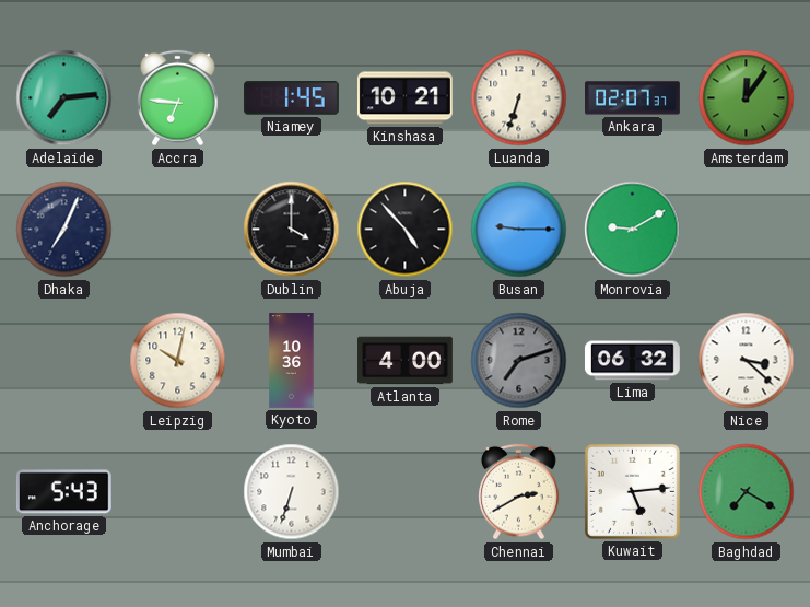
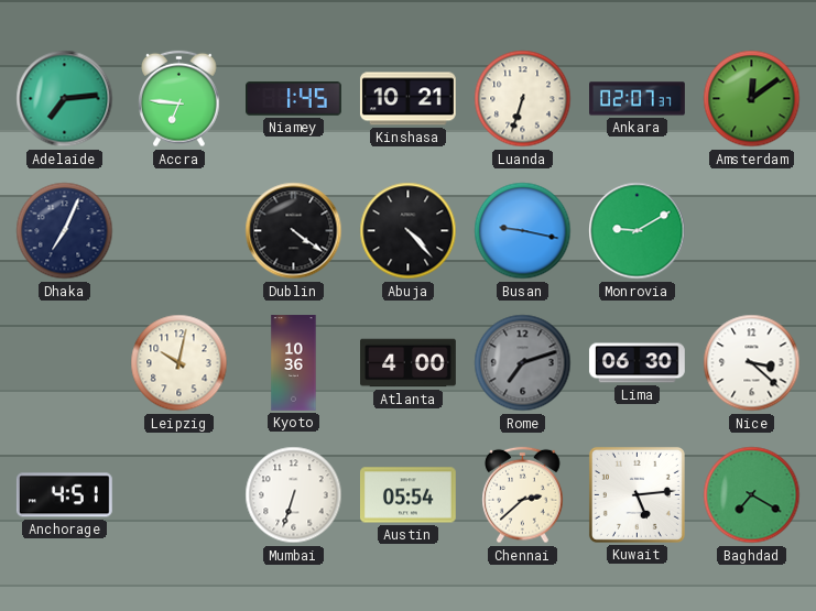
Amsterdam: 12:06 -> 12:09
Dublin: 4:00 -> 4:21
Abuja: 4:53 -> 4:23
Busan: 9:15 -> 9:17
Lima: 06:32 -> 06:30
Anchorage: 5:43 -> 4:51
Austin: none -> 05:54
Chennai: 2:40 -> 2:38
